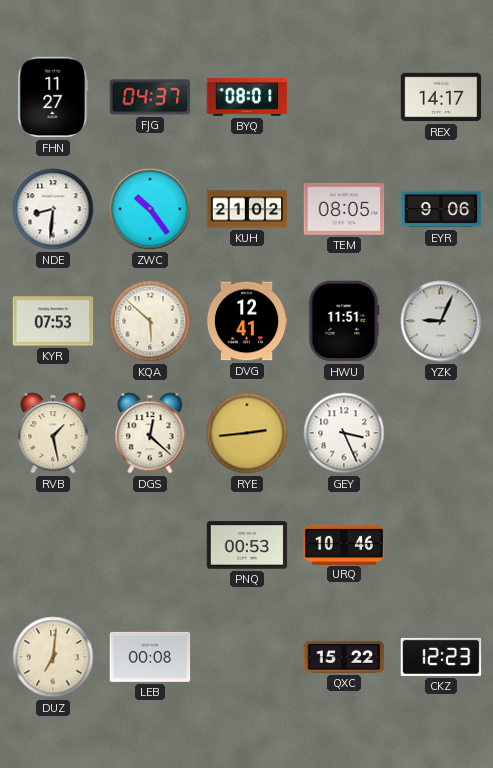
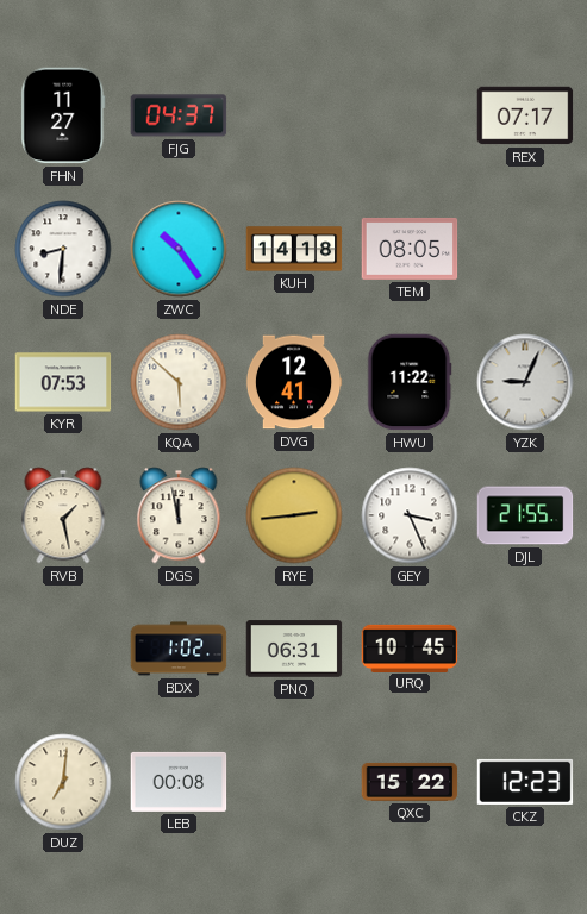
BYQ: 08:01 -> none
REX: 14:17 -> 07:17
KUH: 21:02 -> 14:18
EYR: 9:06 -> none
HWU: 11:51 -> 11:22
DGS: 12:22 -> 11:58
DJL: none -> 21:55
BDX: none -> 1:02
PNQ: 00:53 -> 06:31
URQ: 10:46 -> 10:45
